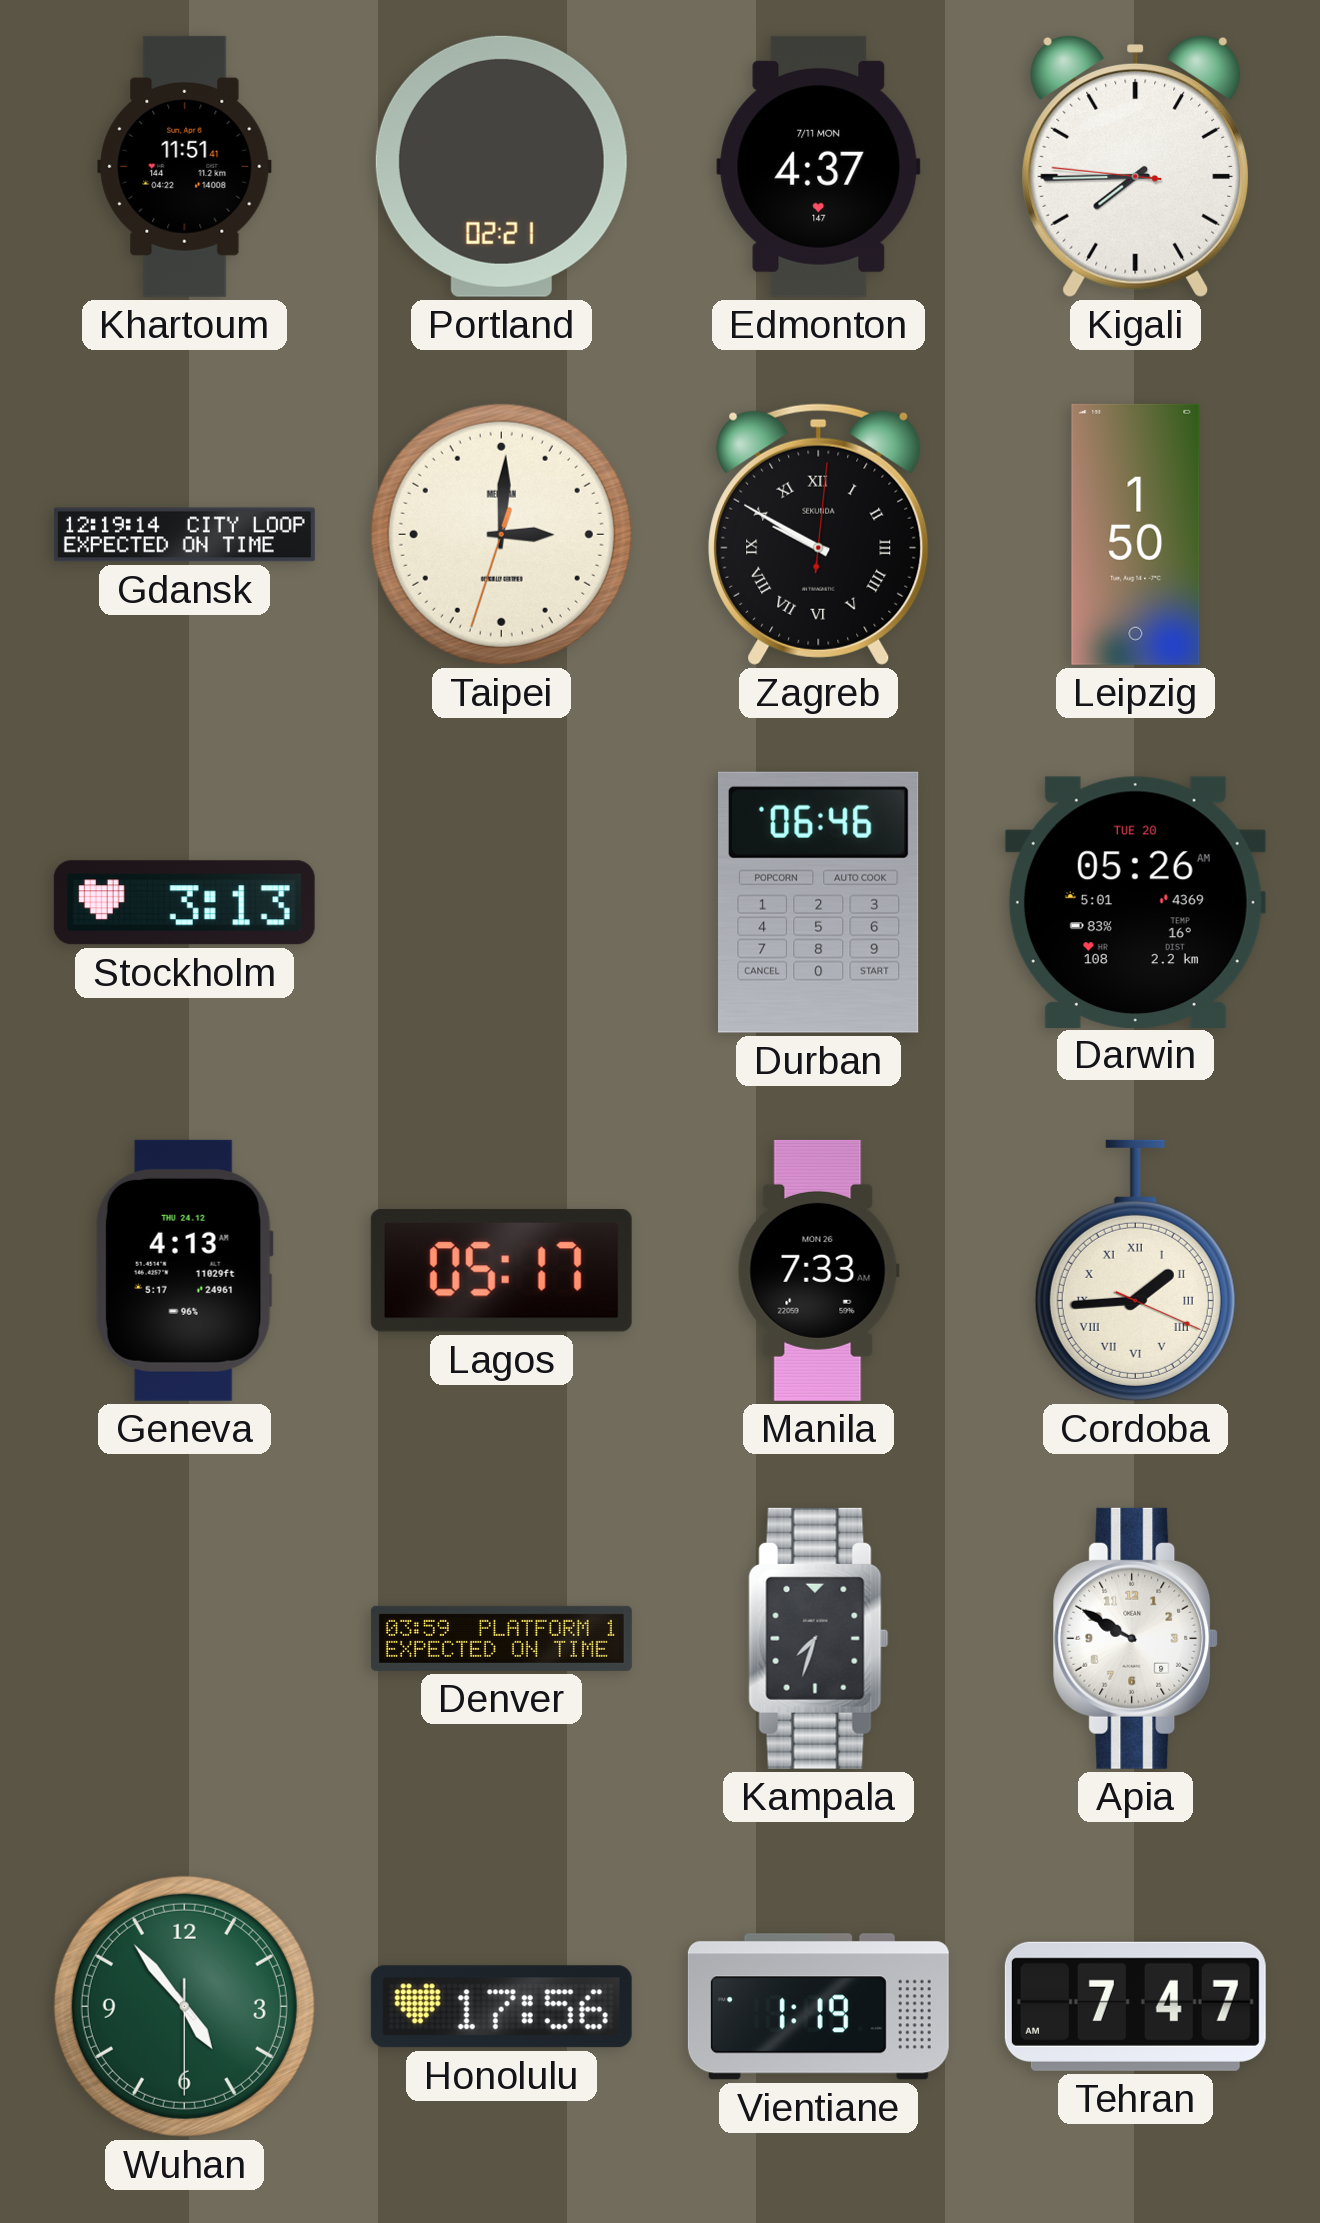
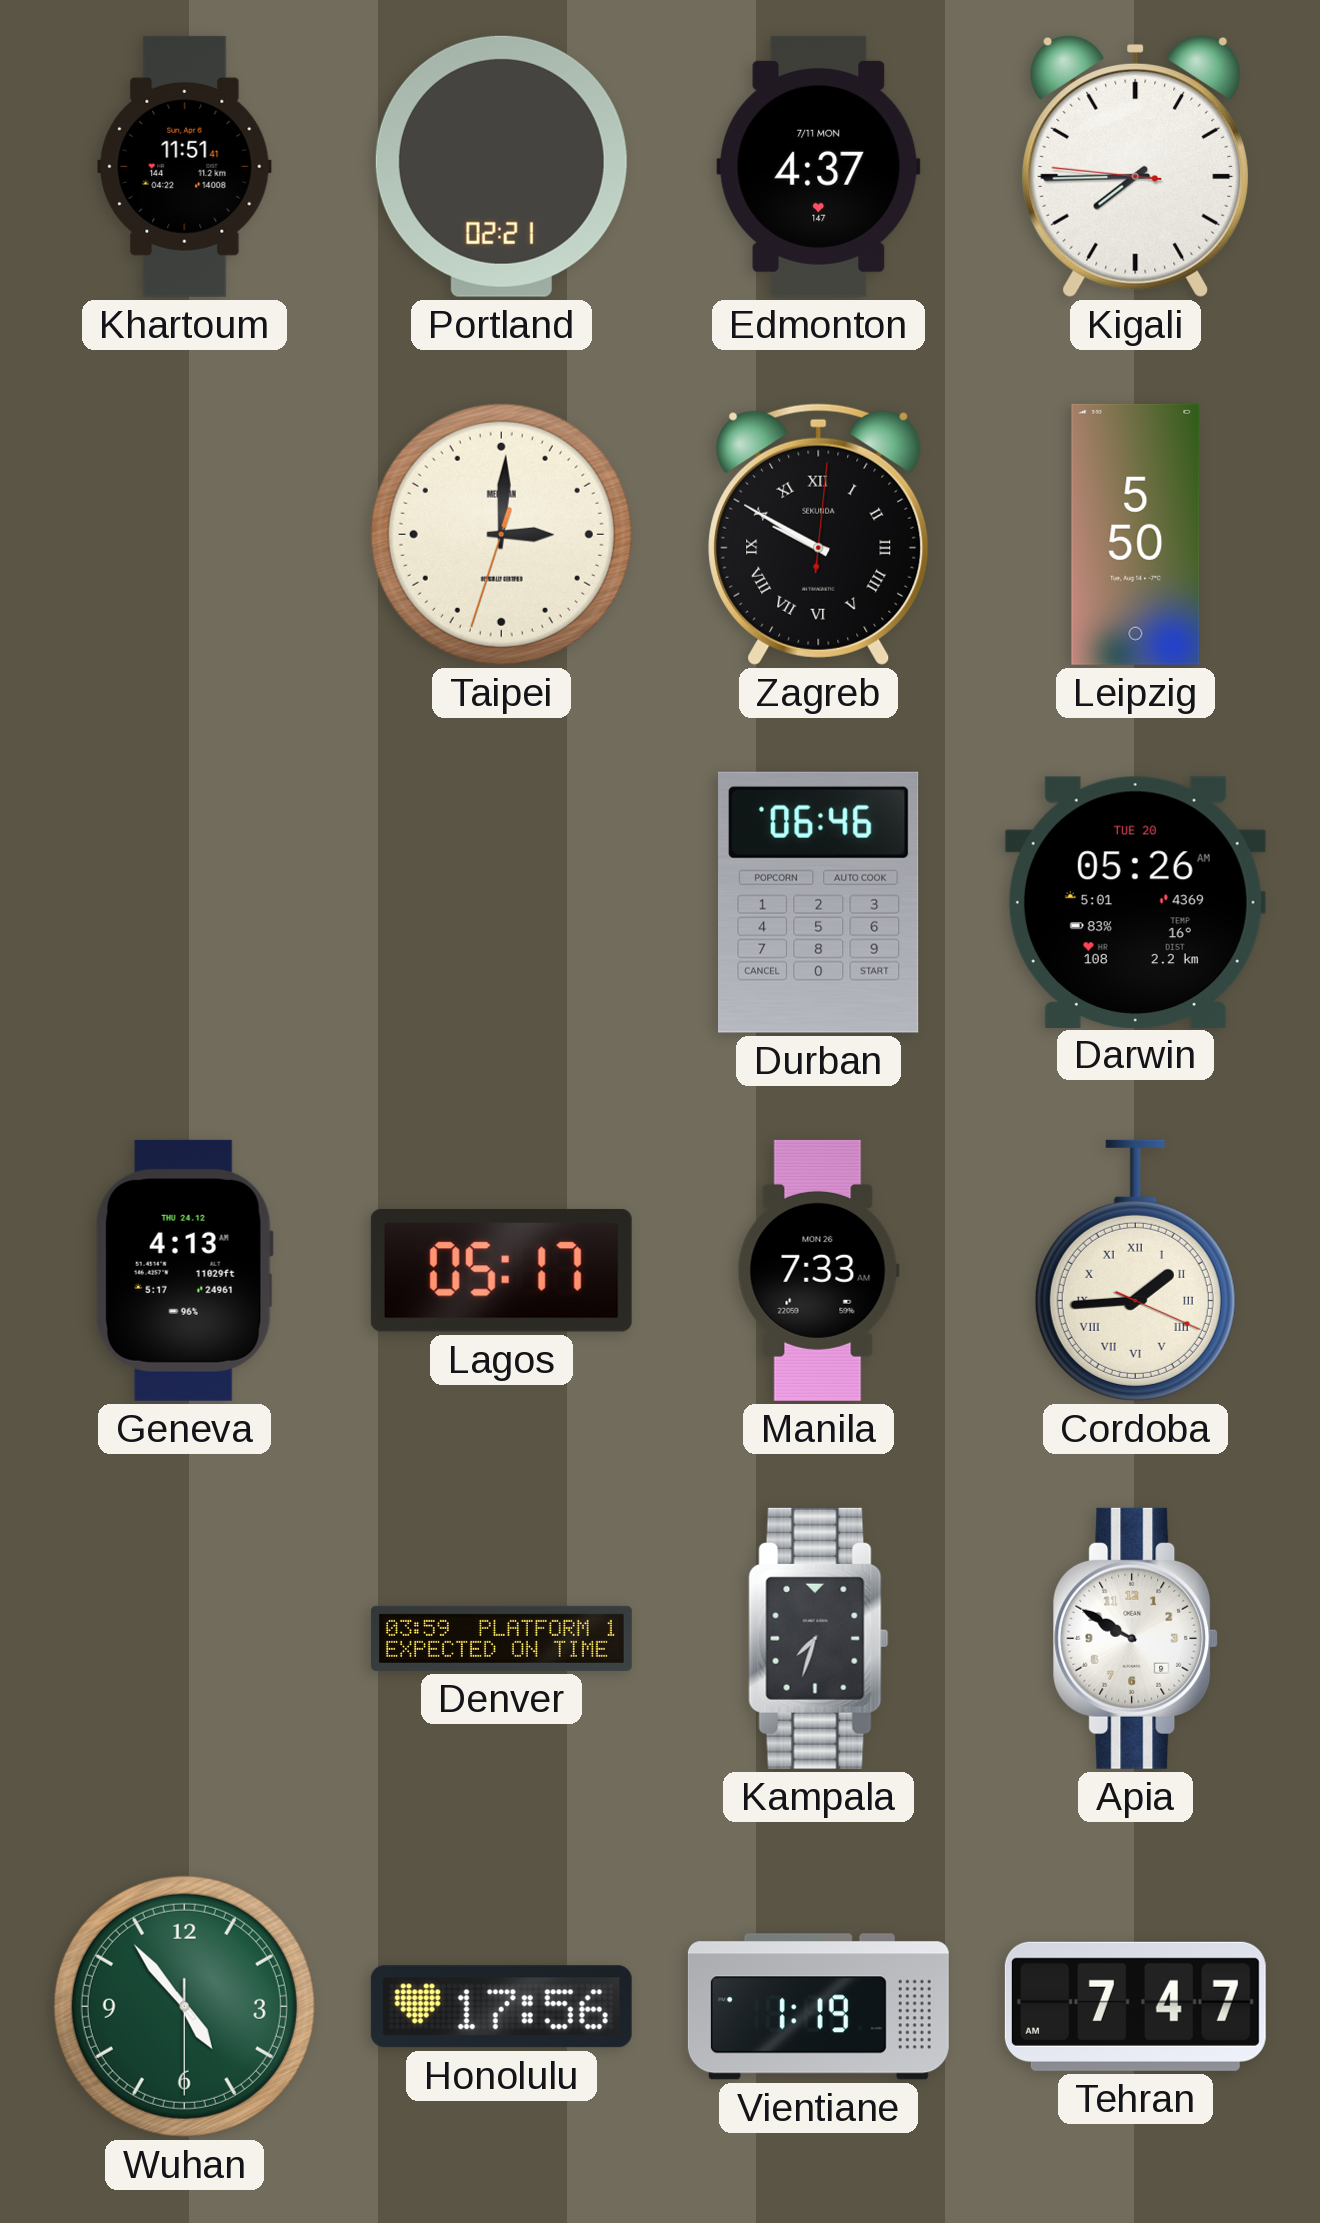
Gdansk: 12:19 -> none
Leipzig: 1:50 -> 5:50
Stockholm: 3:13 -> none
